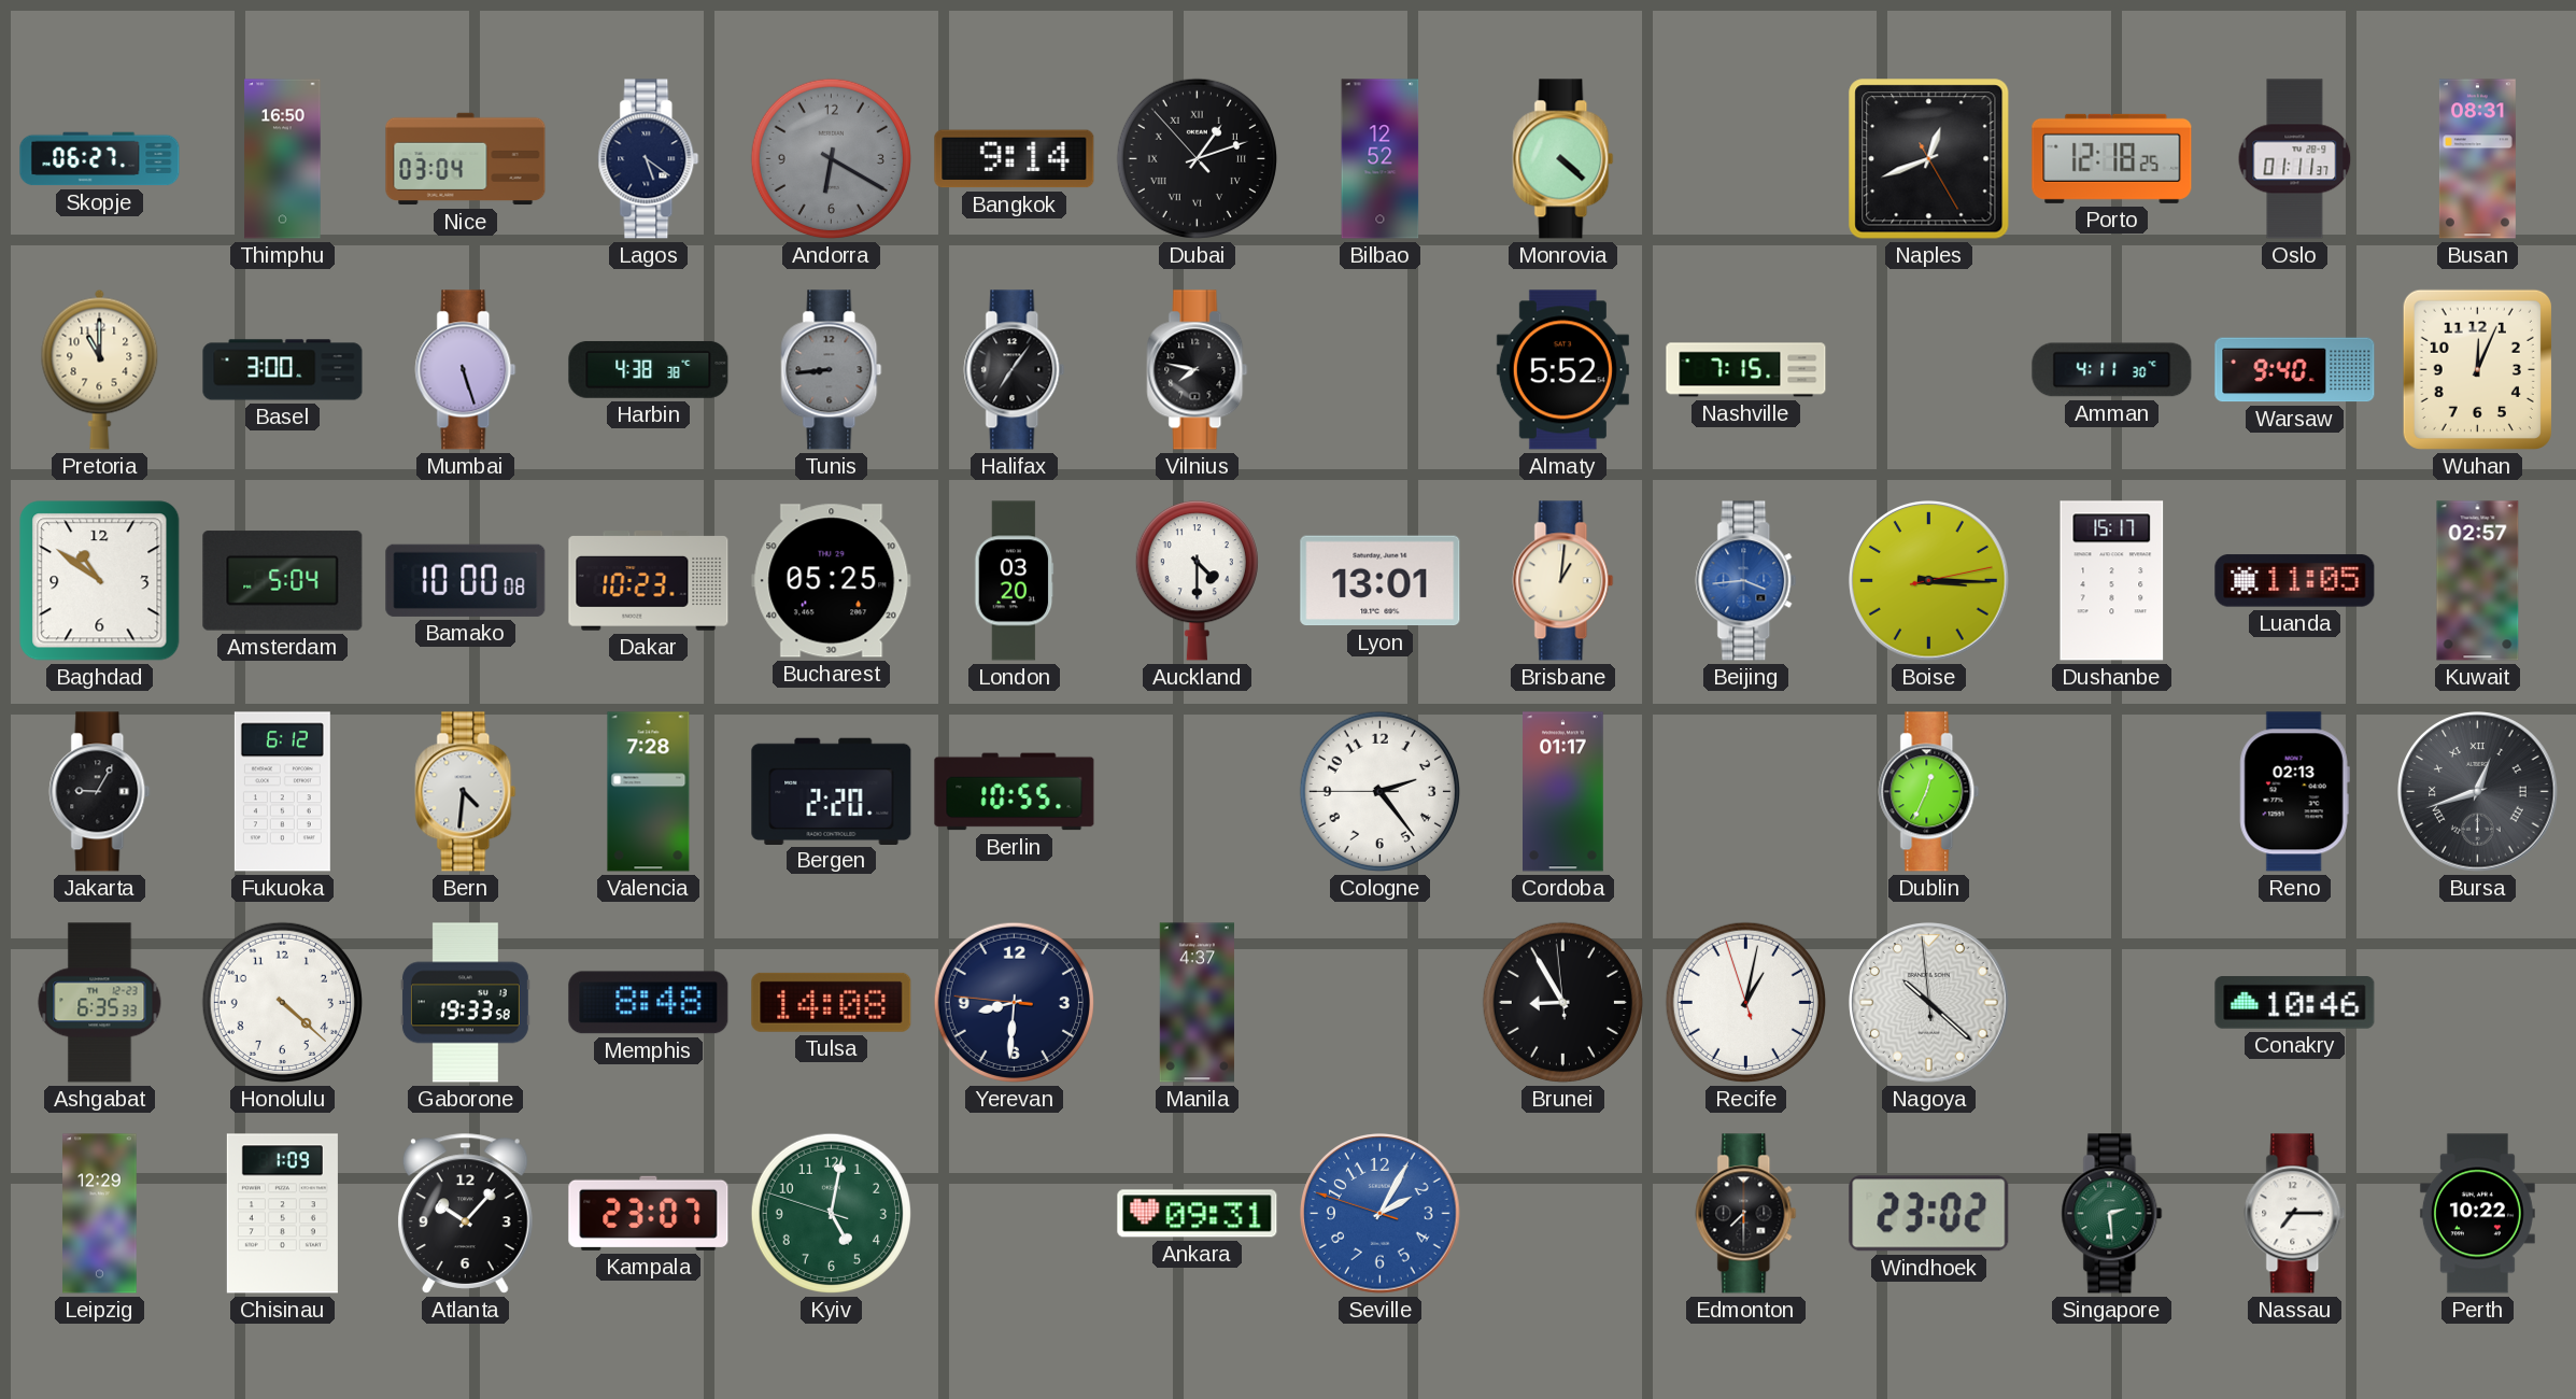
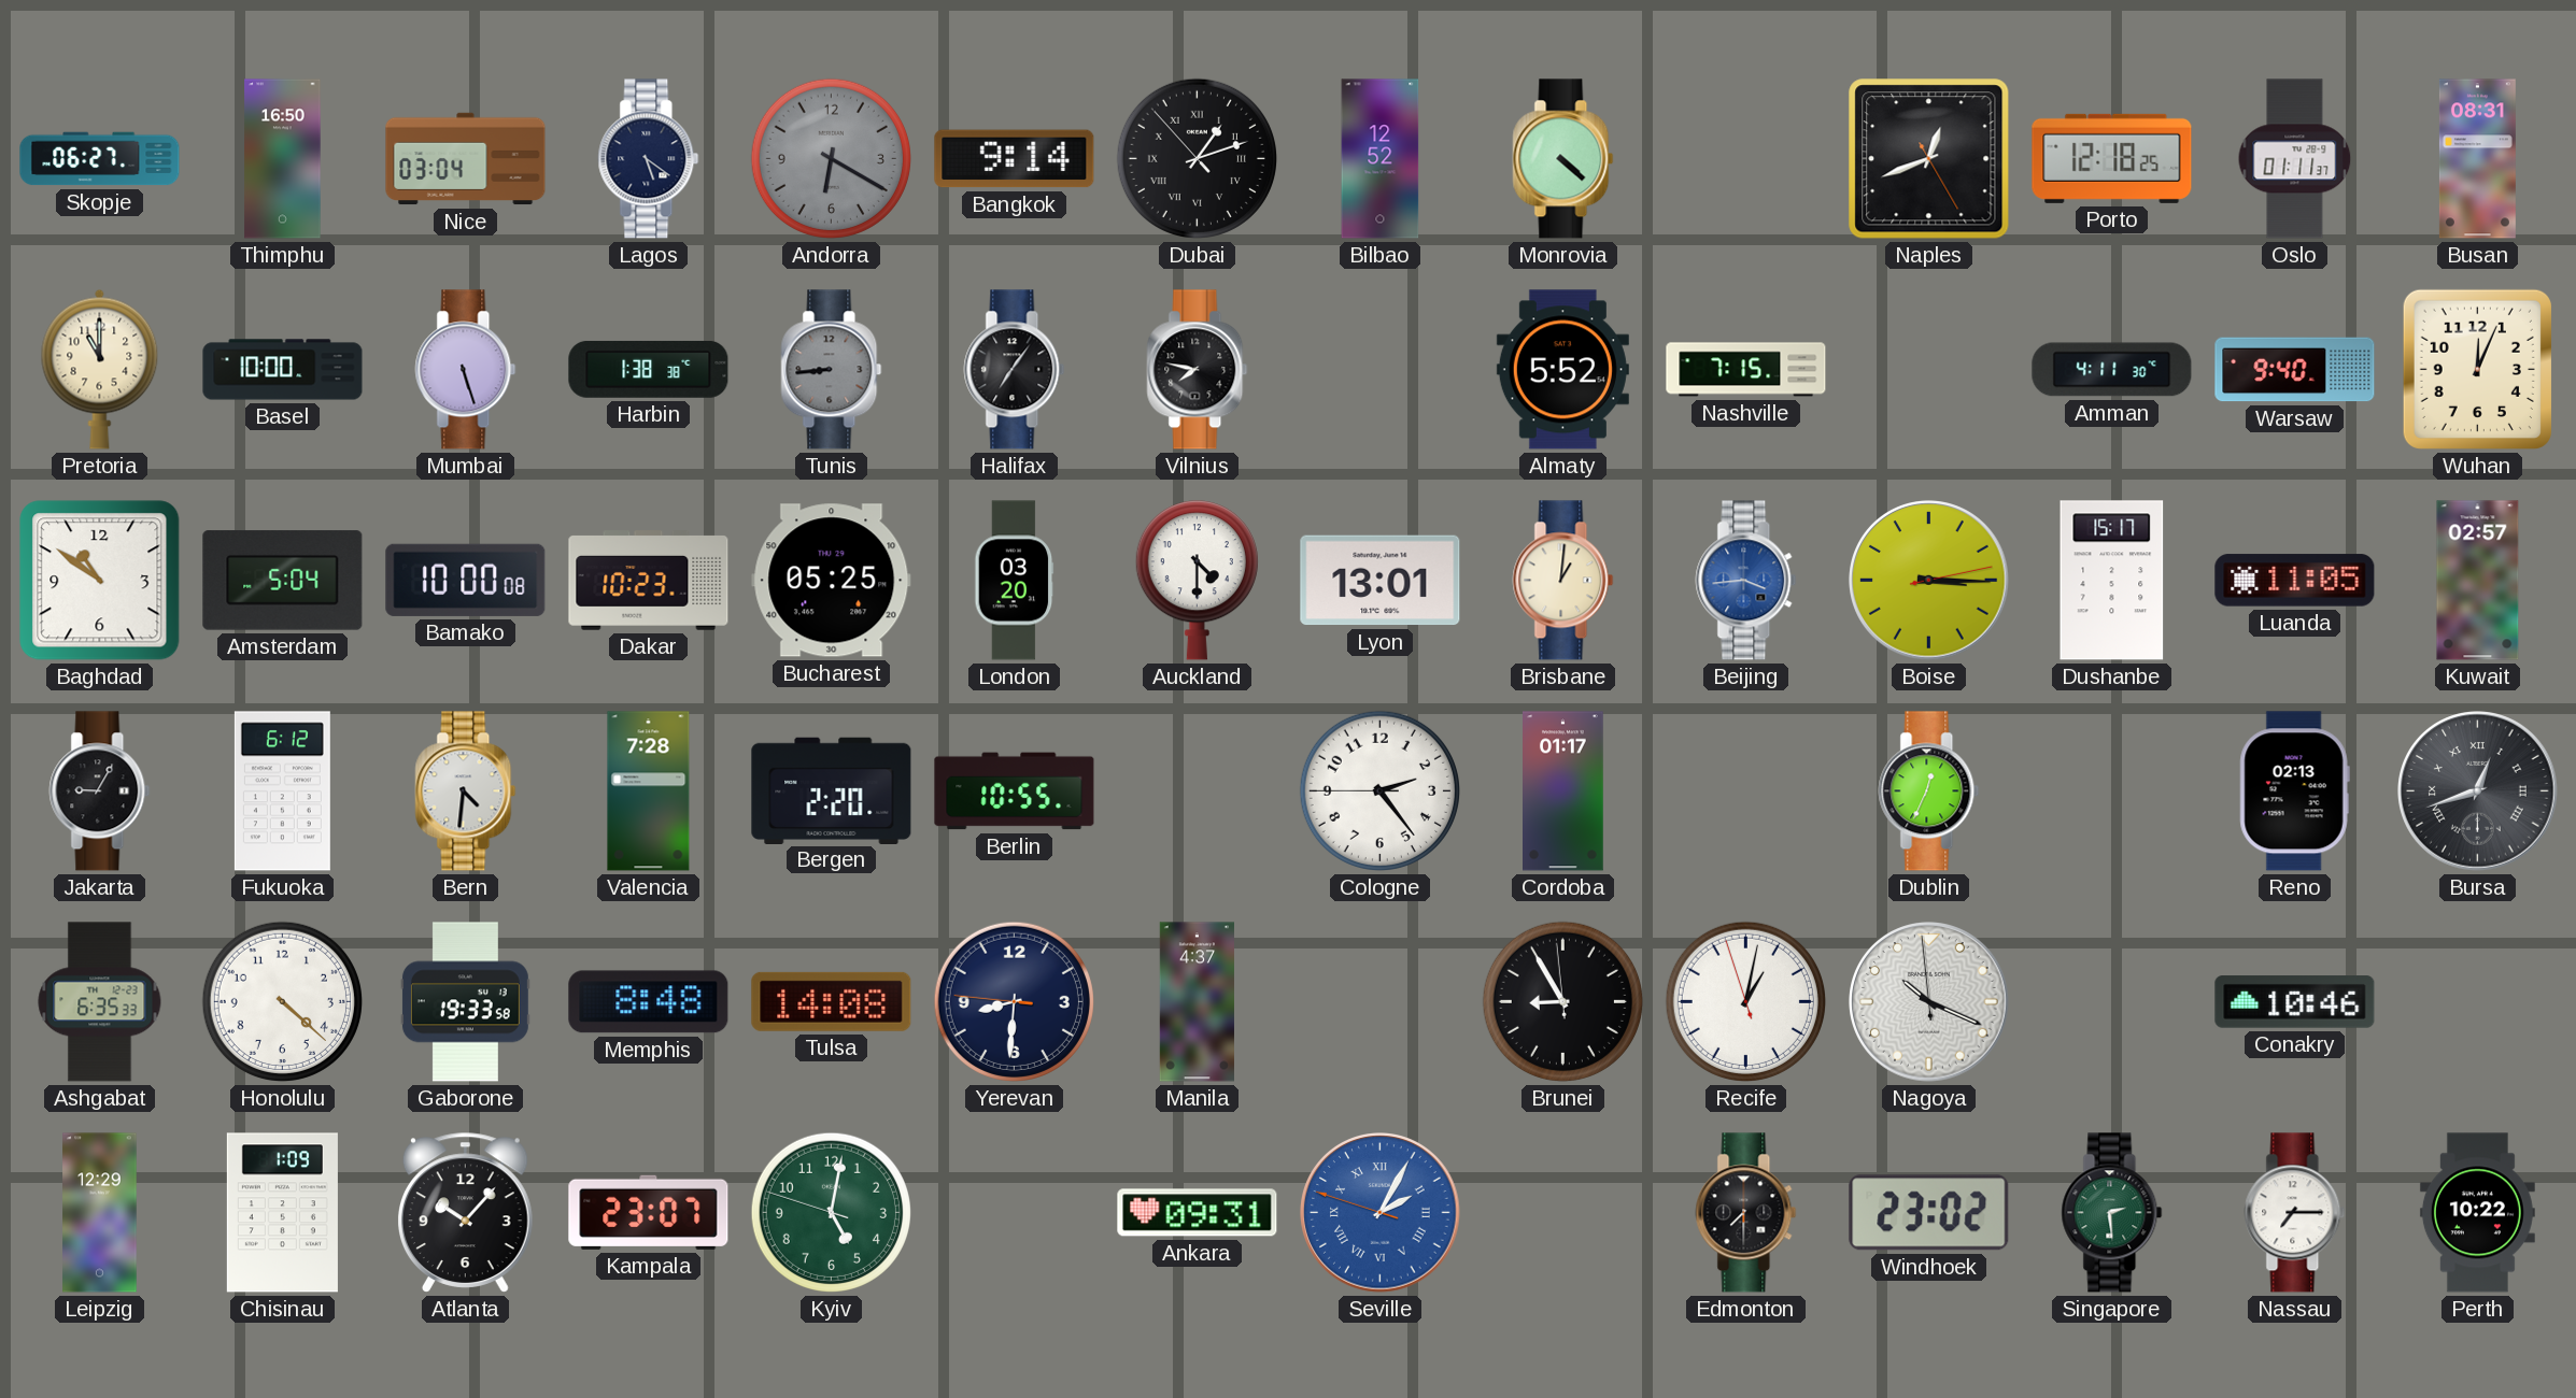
Basel: 3:00 -> 10:00
Harbin: 4:38 -> 1:38
Nagoya: 10:21 -> 10:18
Seville numerals: Arabic -> Roman
